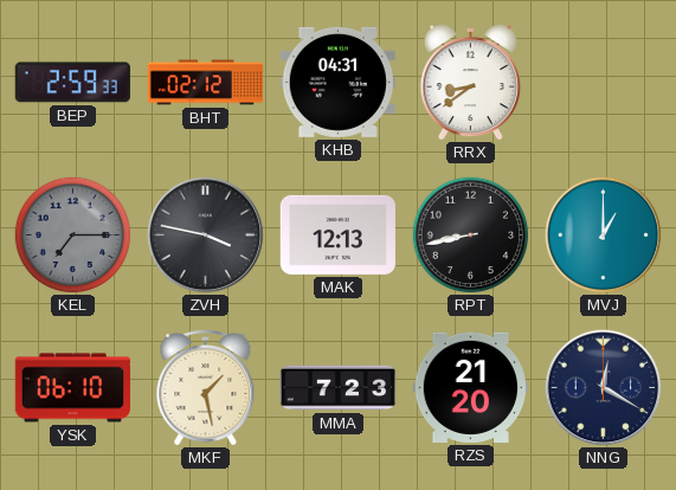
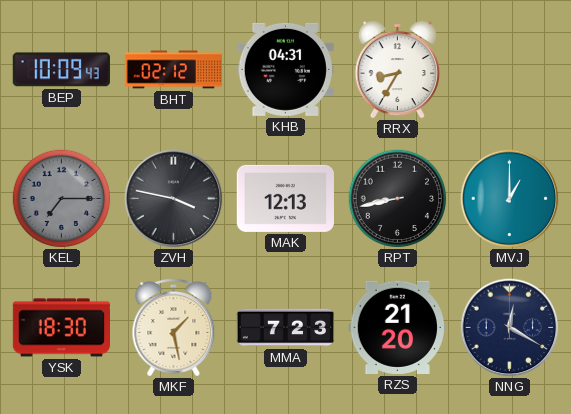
BEP: 2:59 -> 10:09
RRX: 8:39 -> 8:35
YSK: 06:10 -> 18:30
